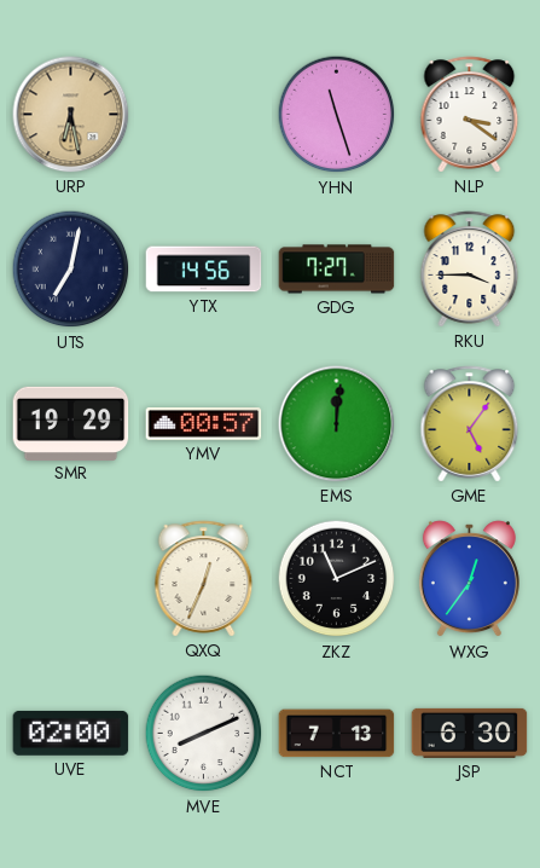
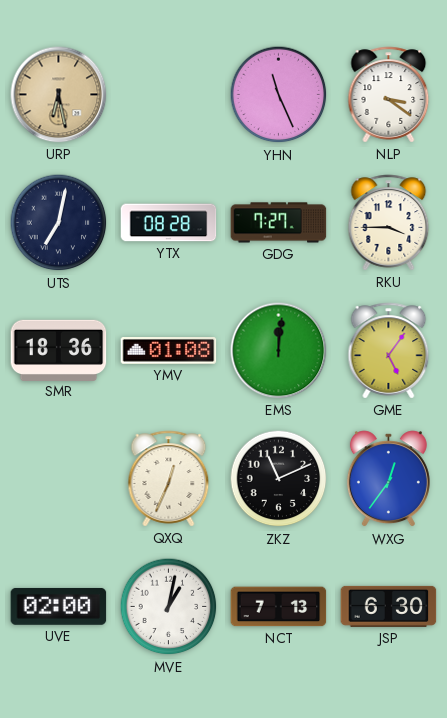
YHN: 11:27 -> 11:26
YTX: 14:56 -> 08:28
SMR: 19:29 -> 18:36
YMV: 00:57 -> 01:08
MVE: 8:11 -> 1:02
